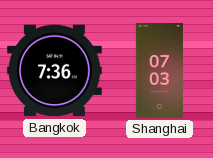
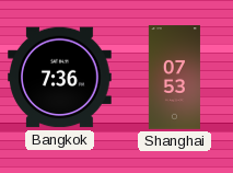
Shanghai: 07:03 -> 07:53
